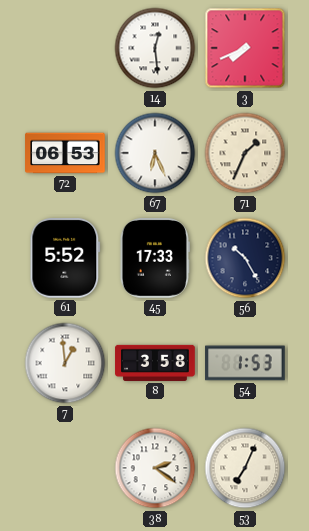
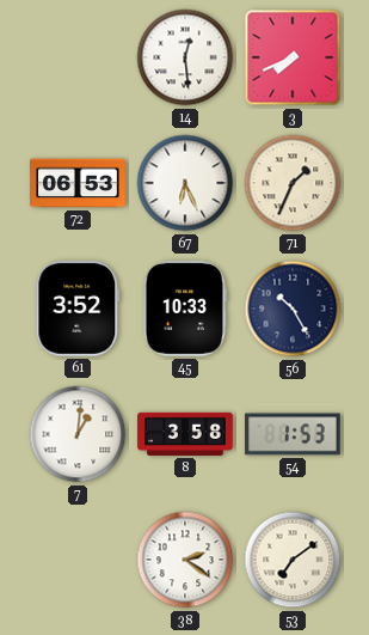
61: 5:52 -> 3:52
45: 17:33 -> 10:33
7: 12:59 -> 1:01
53: 7:04 -> 7:09
